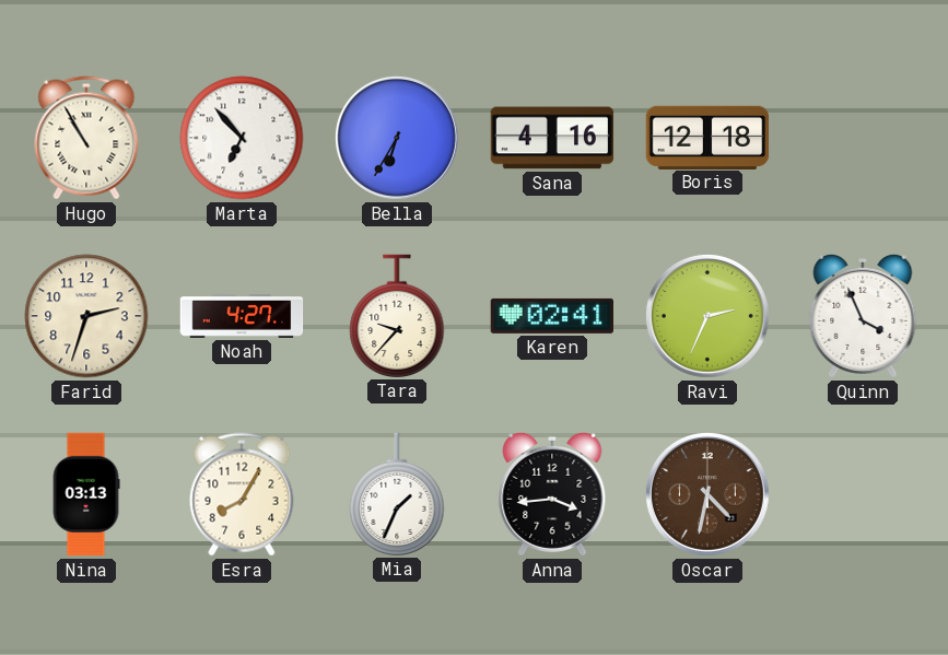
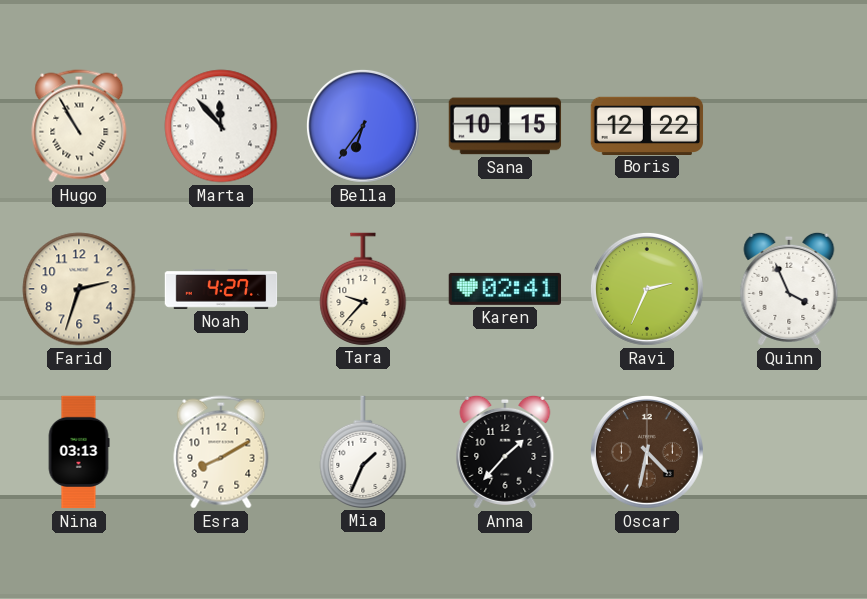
Marta: 6:53 -> 11:53
Bella: 6:35 -> 6:36
Sana: 4:16 -> 10:15
Boris: 12:18 -> 12:22
Esra: 8:05 -> 8:10
Anna: 3:44 -> 1:37
